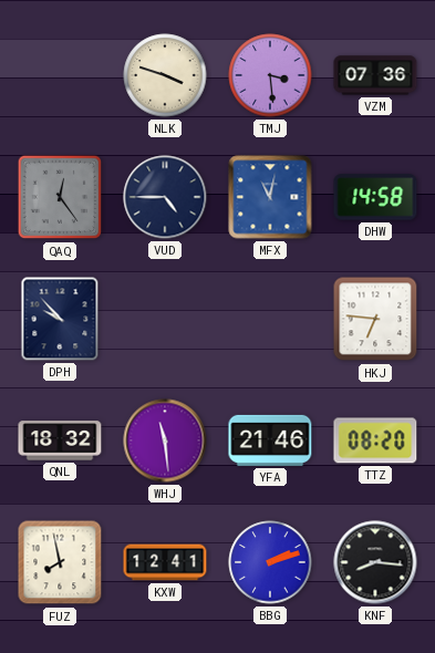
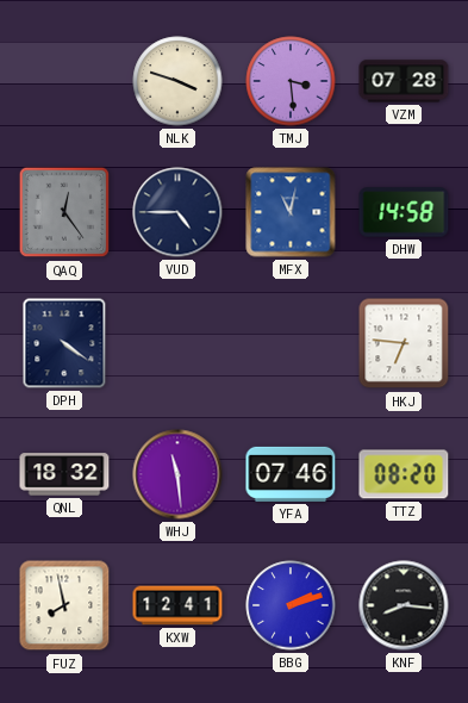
VZM: 07:36 -> 07:28
DPH: 9:53 -> 4:21
YFA: 21:46 -> 07:46
